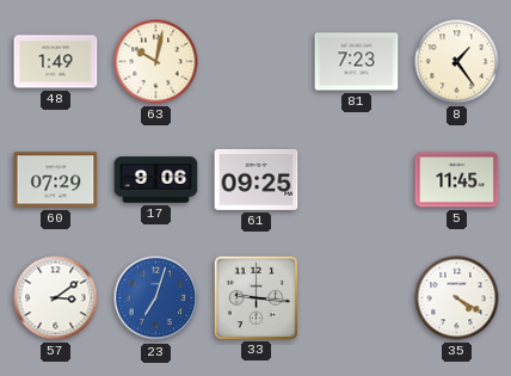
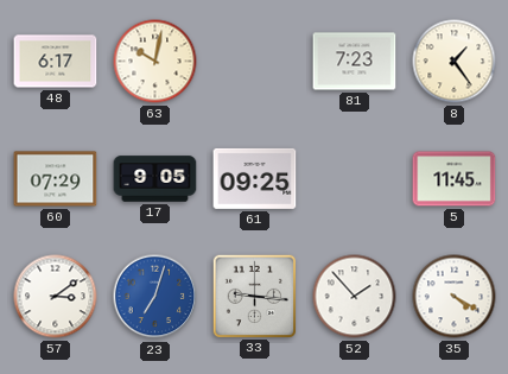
48: 1:49 -> 6:17
17: 9:06 -> 9:05
52: none -> 1:53
